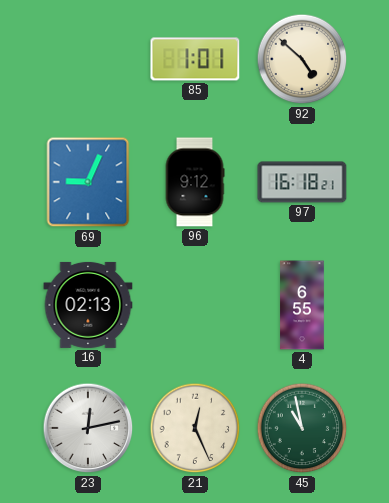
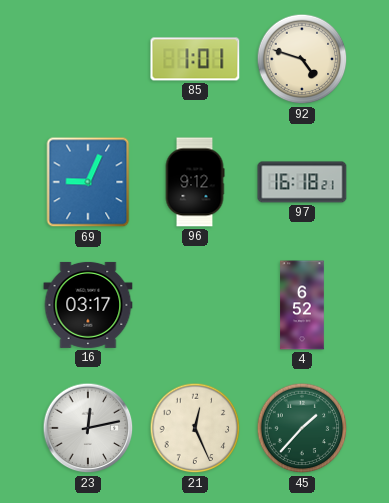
92: 4:52 -> 4:48
16: 02:13 -> 03:17
4: 6:55 -> 6:52
45: 10:58 -> 1:37
